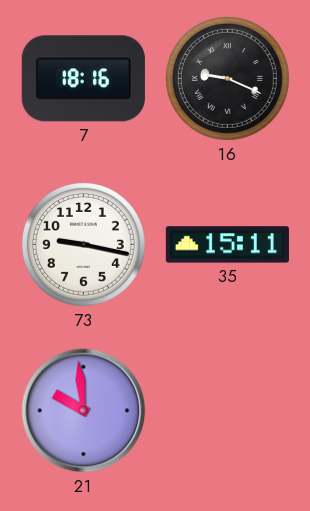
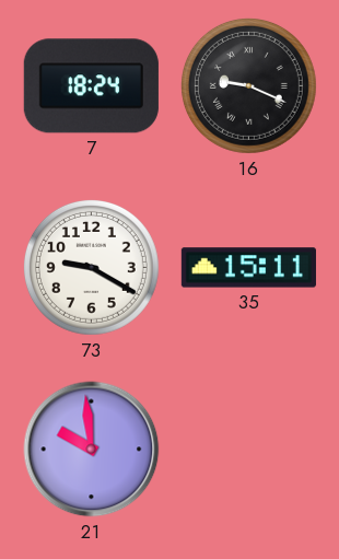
7: 18:16 -> 18:24
73: 9:17 -> 9:20
